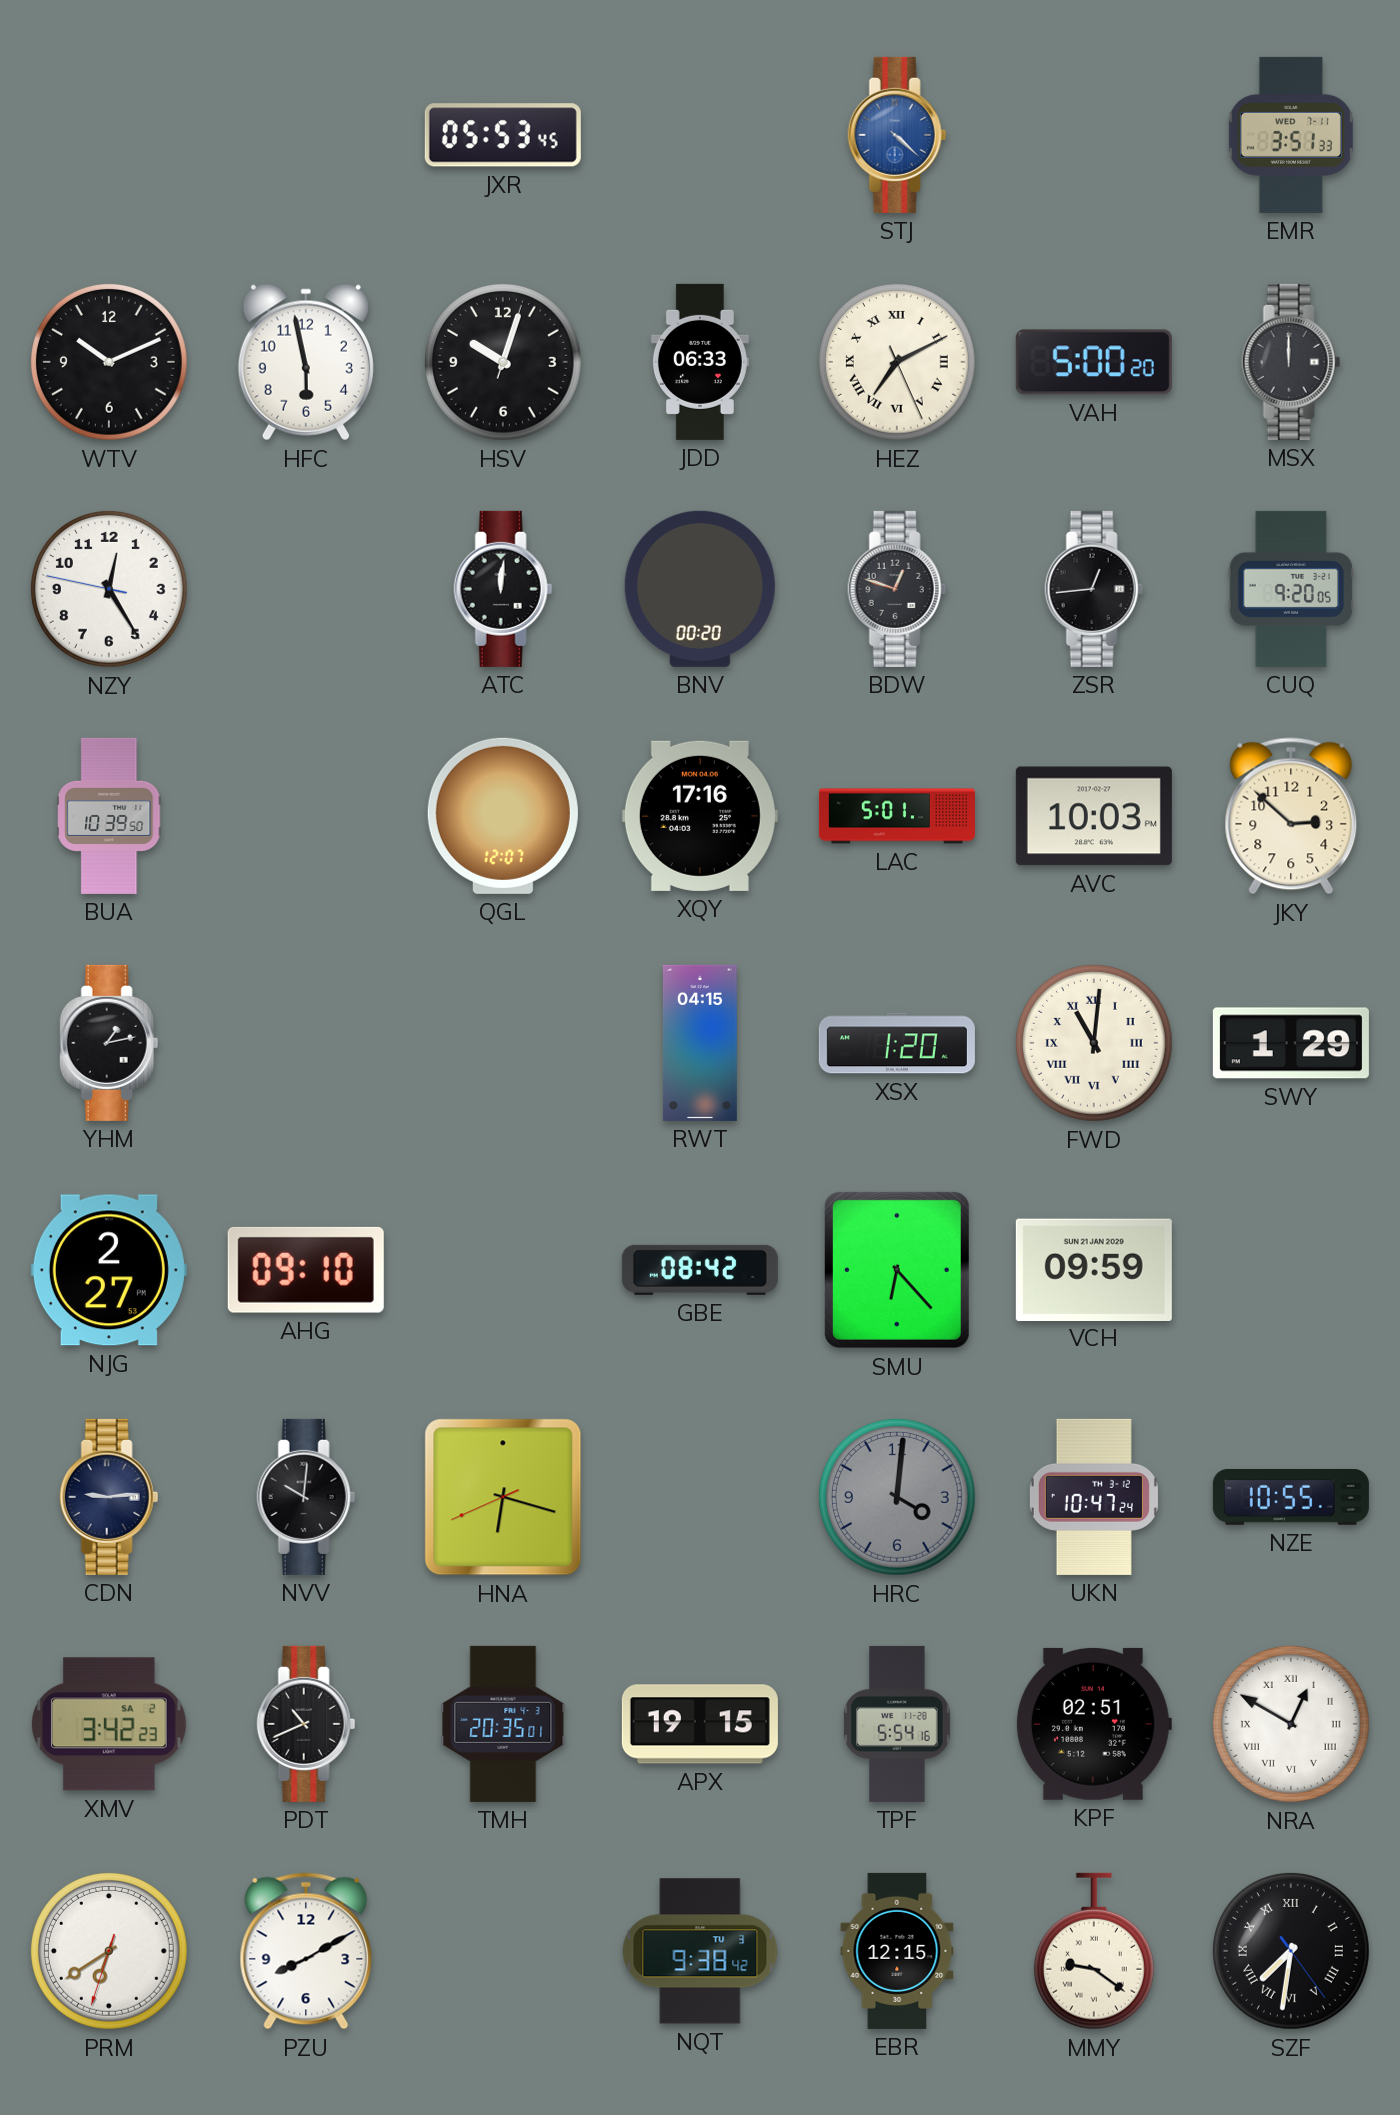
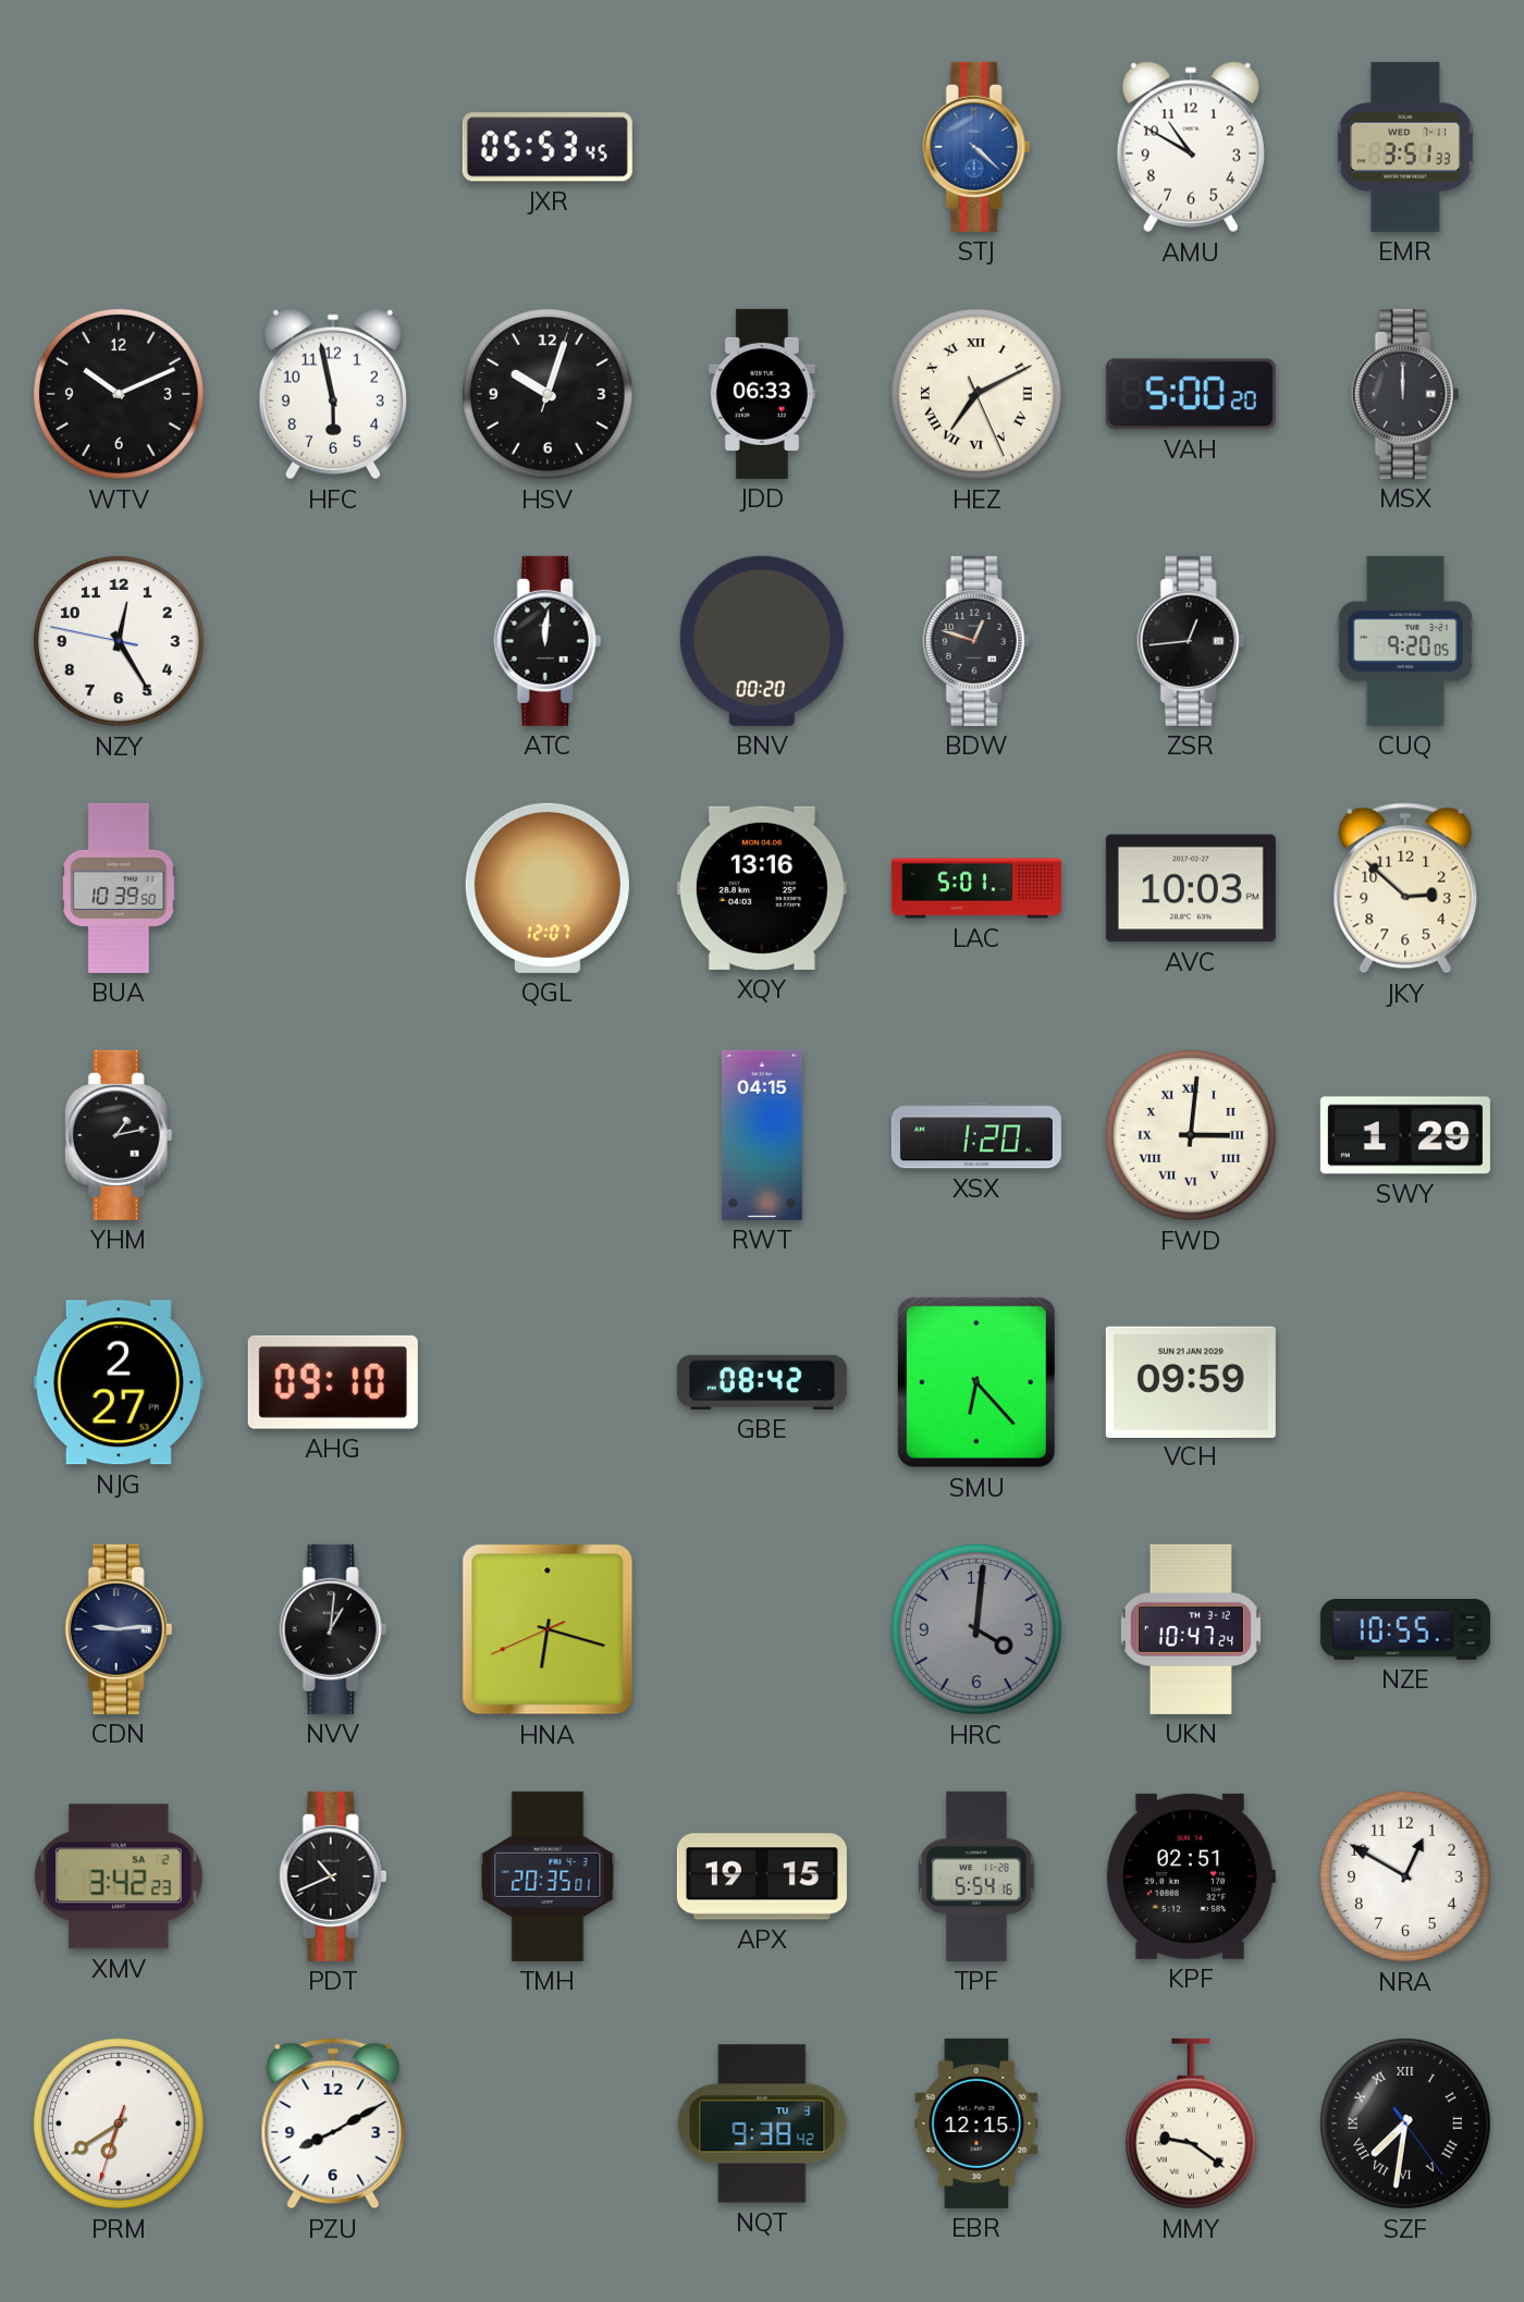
AMU: none -> 10:50
XQY: 17:16 -> 13:16
FWD: 11:01 -> 3:01
NVV: 10:01 -> 1:01
NRA numerals: Roman -> Arabic
